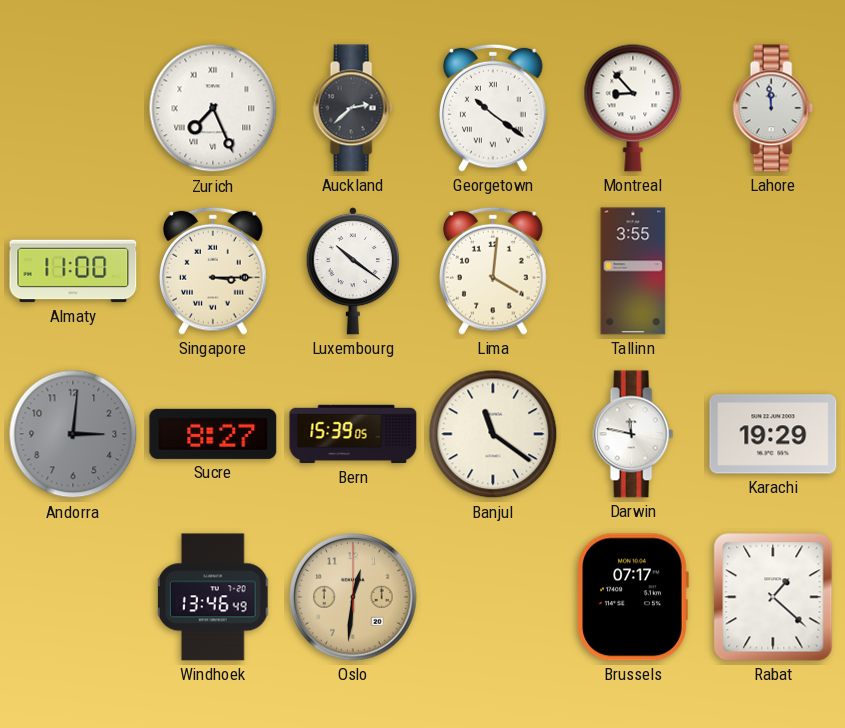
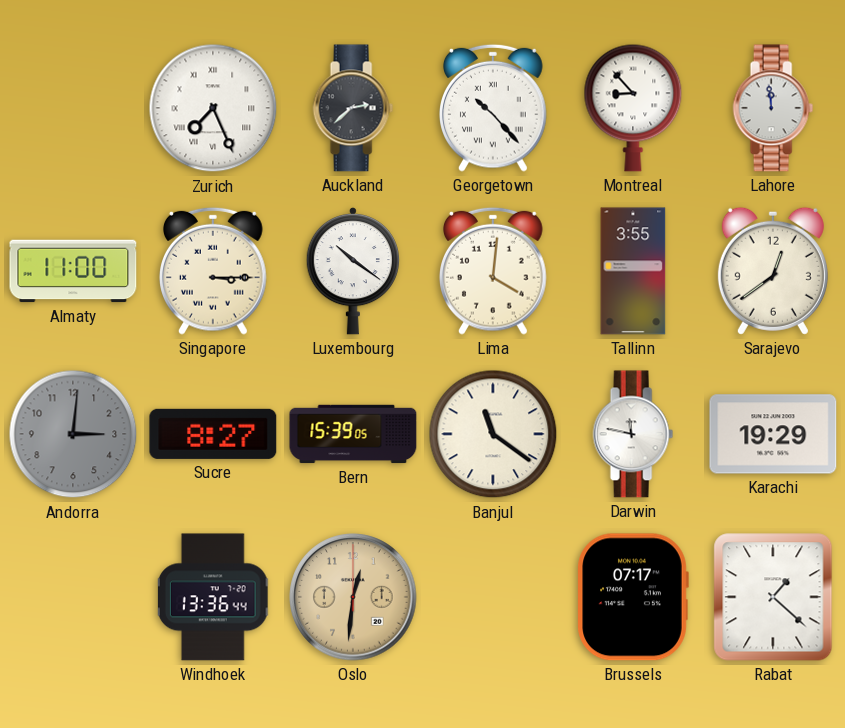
Georgetown: 10:21 -> 10:23
Sarajevo: none -> 12:39
Windhoek: 13:46 -> 13:36
